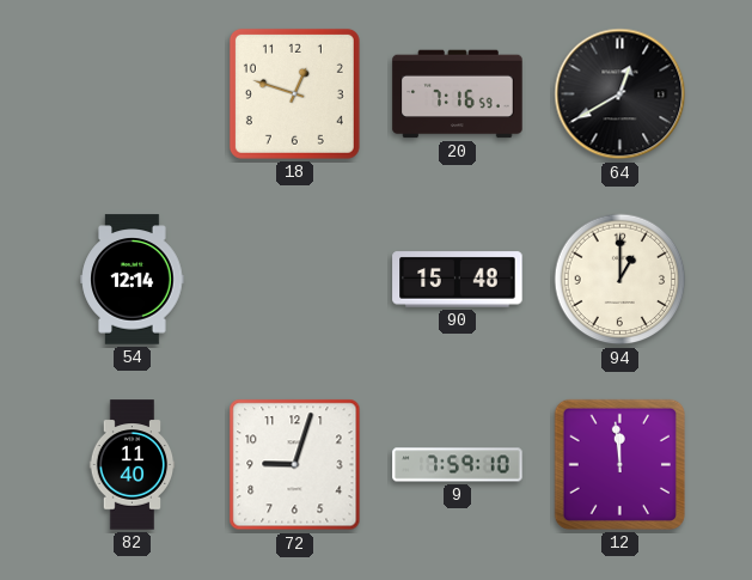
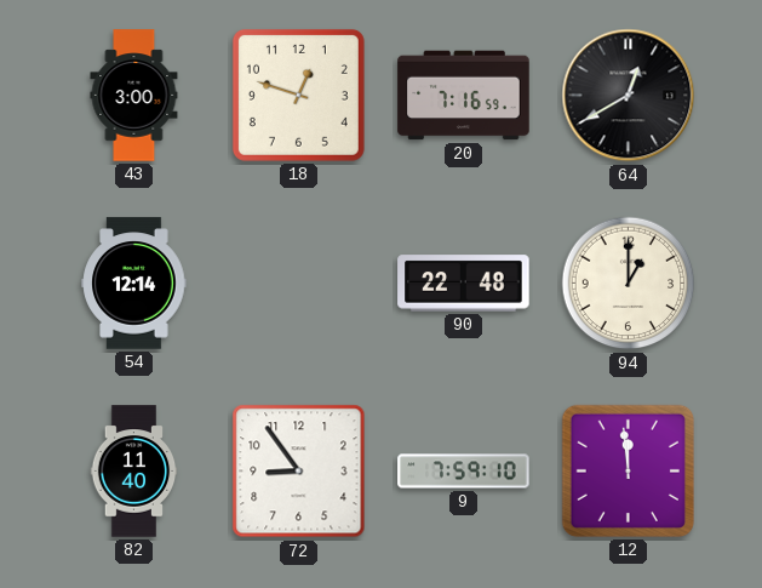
43: none -> 3:00
90: 15:48 -> 22:48
72: 9:03 -> 8:54
